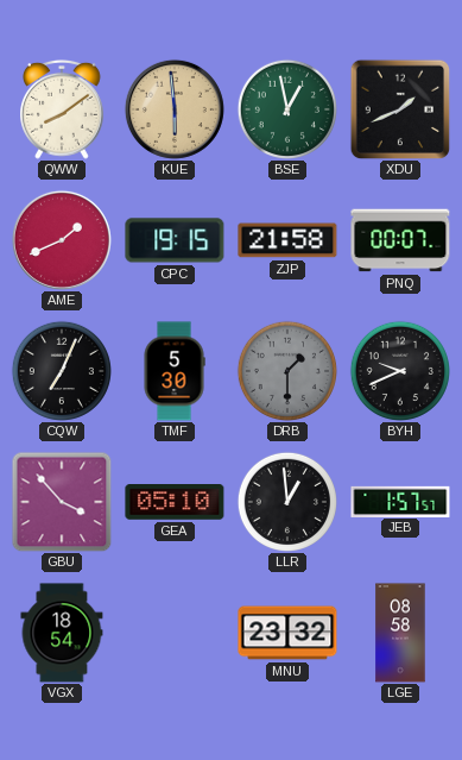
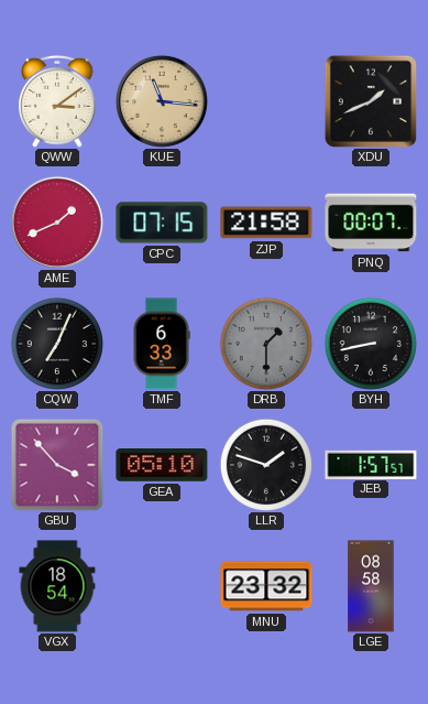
QWW: 8:09 -> 3:09
KUE: 5:59 -> 11:16
BSE: 12:58 -> none
CPC: 19:15 -> 07:15
TMF: 5:30 -> 6:33
BYH: 9:41 -> 8:43
LLR: 12:59 -> 1:48
